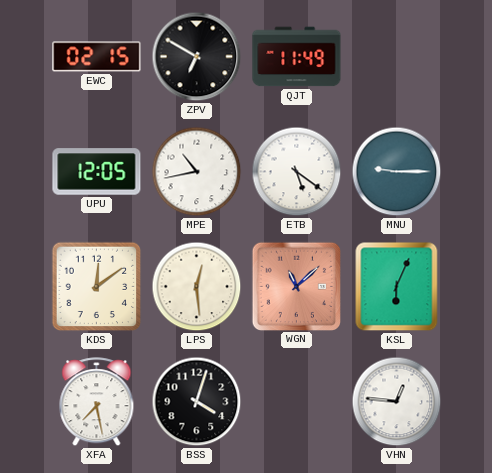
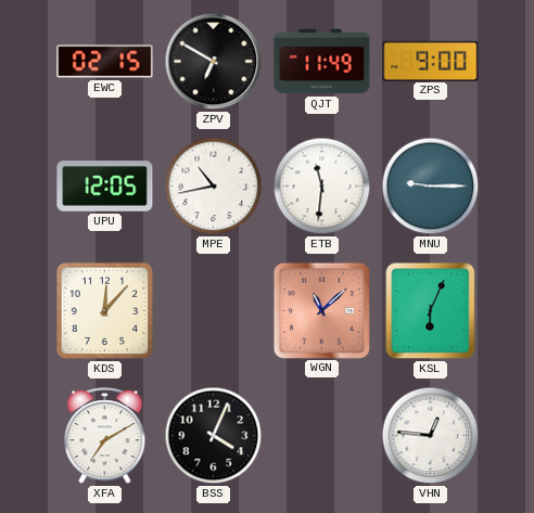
ZPS: none -> 9:00
ETB: 5:21 -> 11:31
KDS: 12:09 -> 12:07
LPS: 12:29 -> none
XFA: 7:28 -> 7:10
BSS: 4:03 -> 4:04
